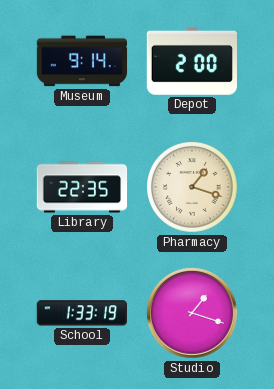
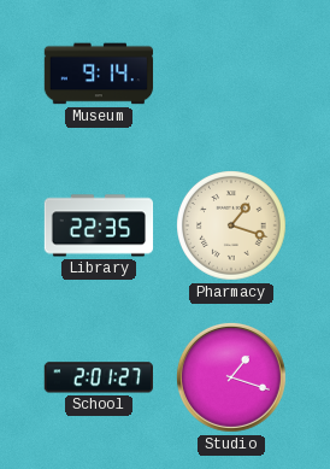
Depot: 2:00 -> none
School: 1:33 -> 2:01
